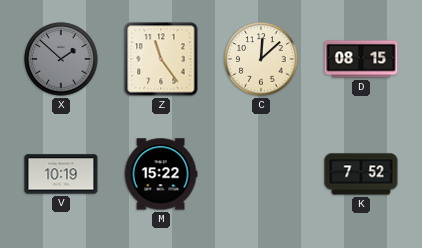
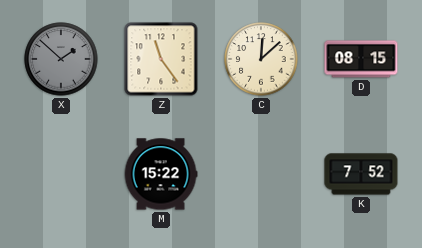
V: 10:19 -> none
